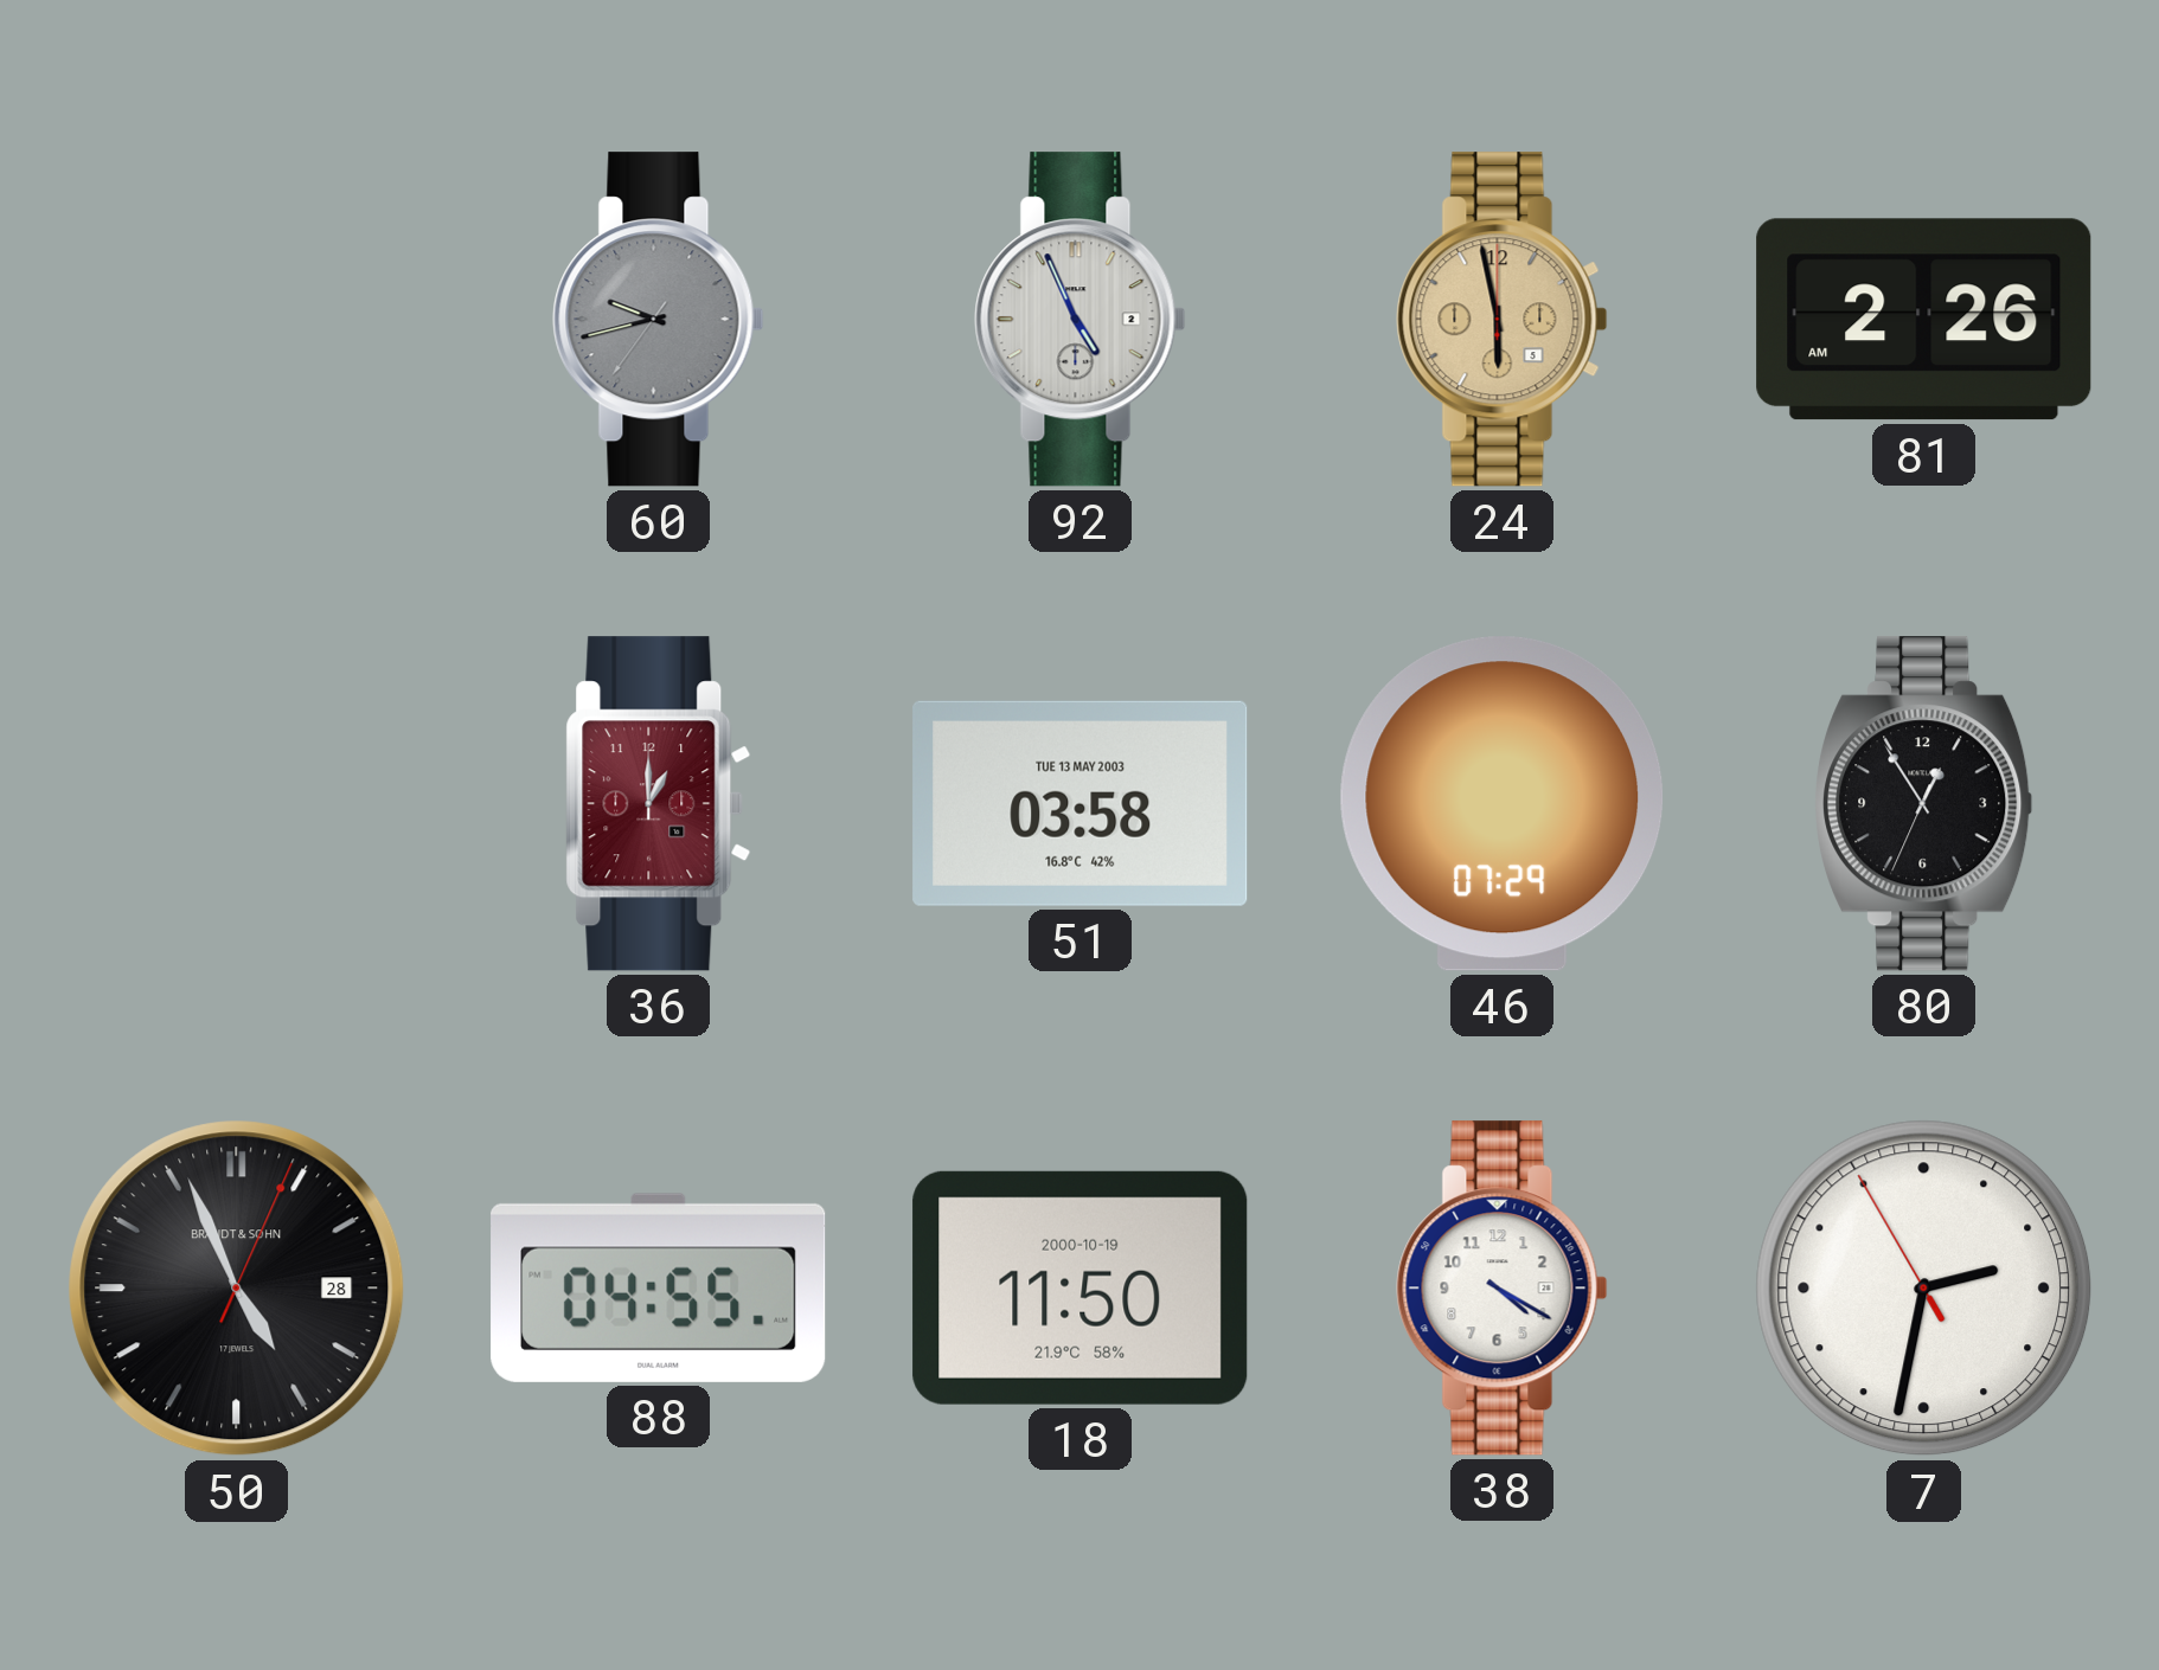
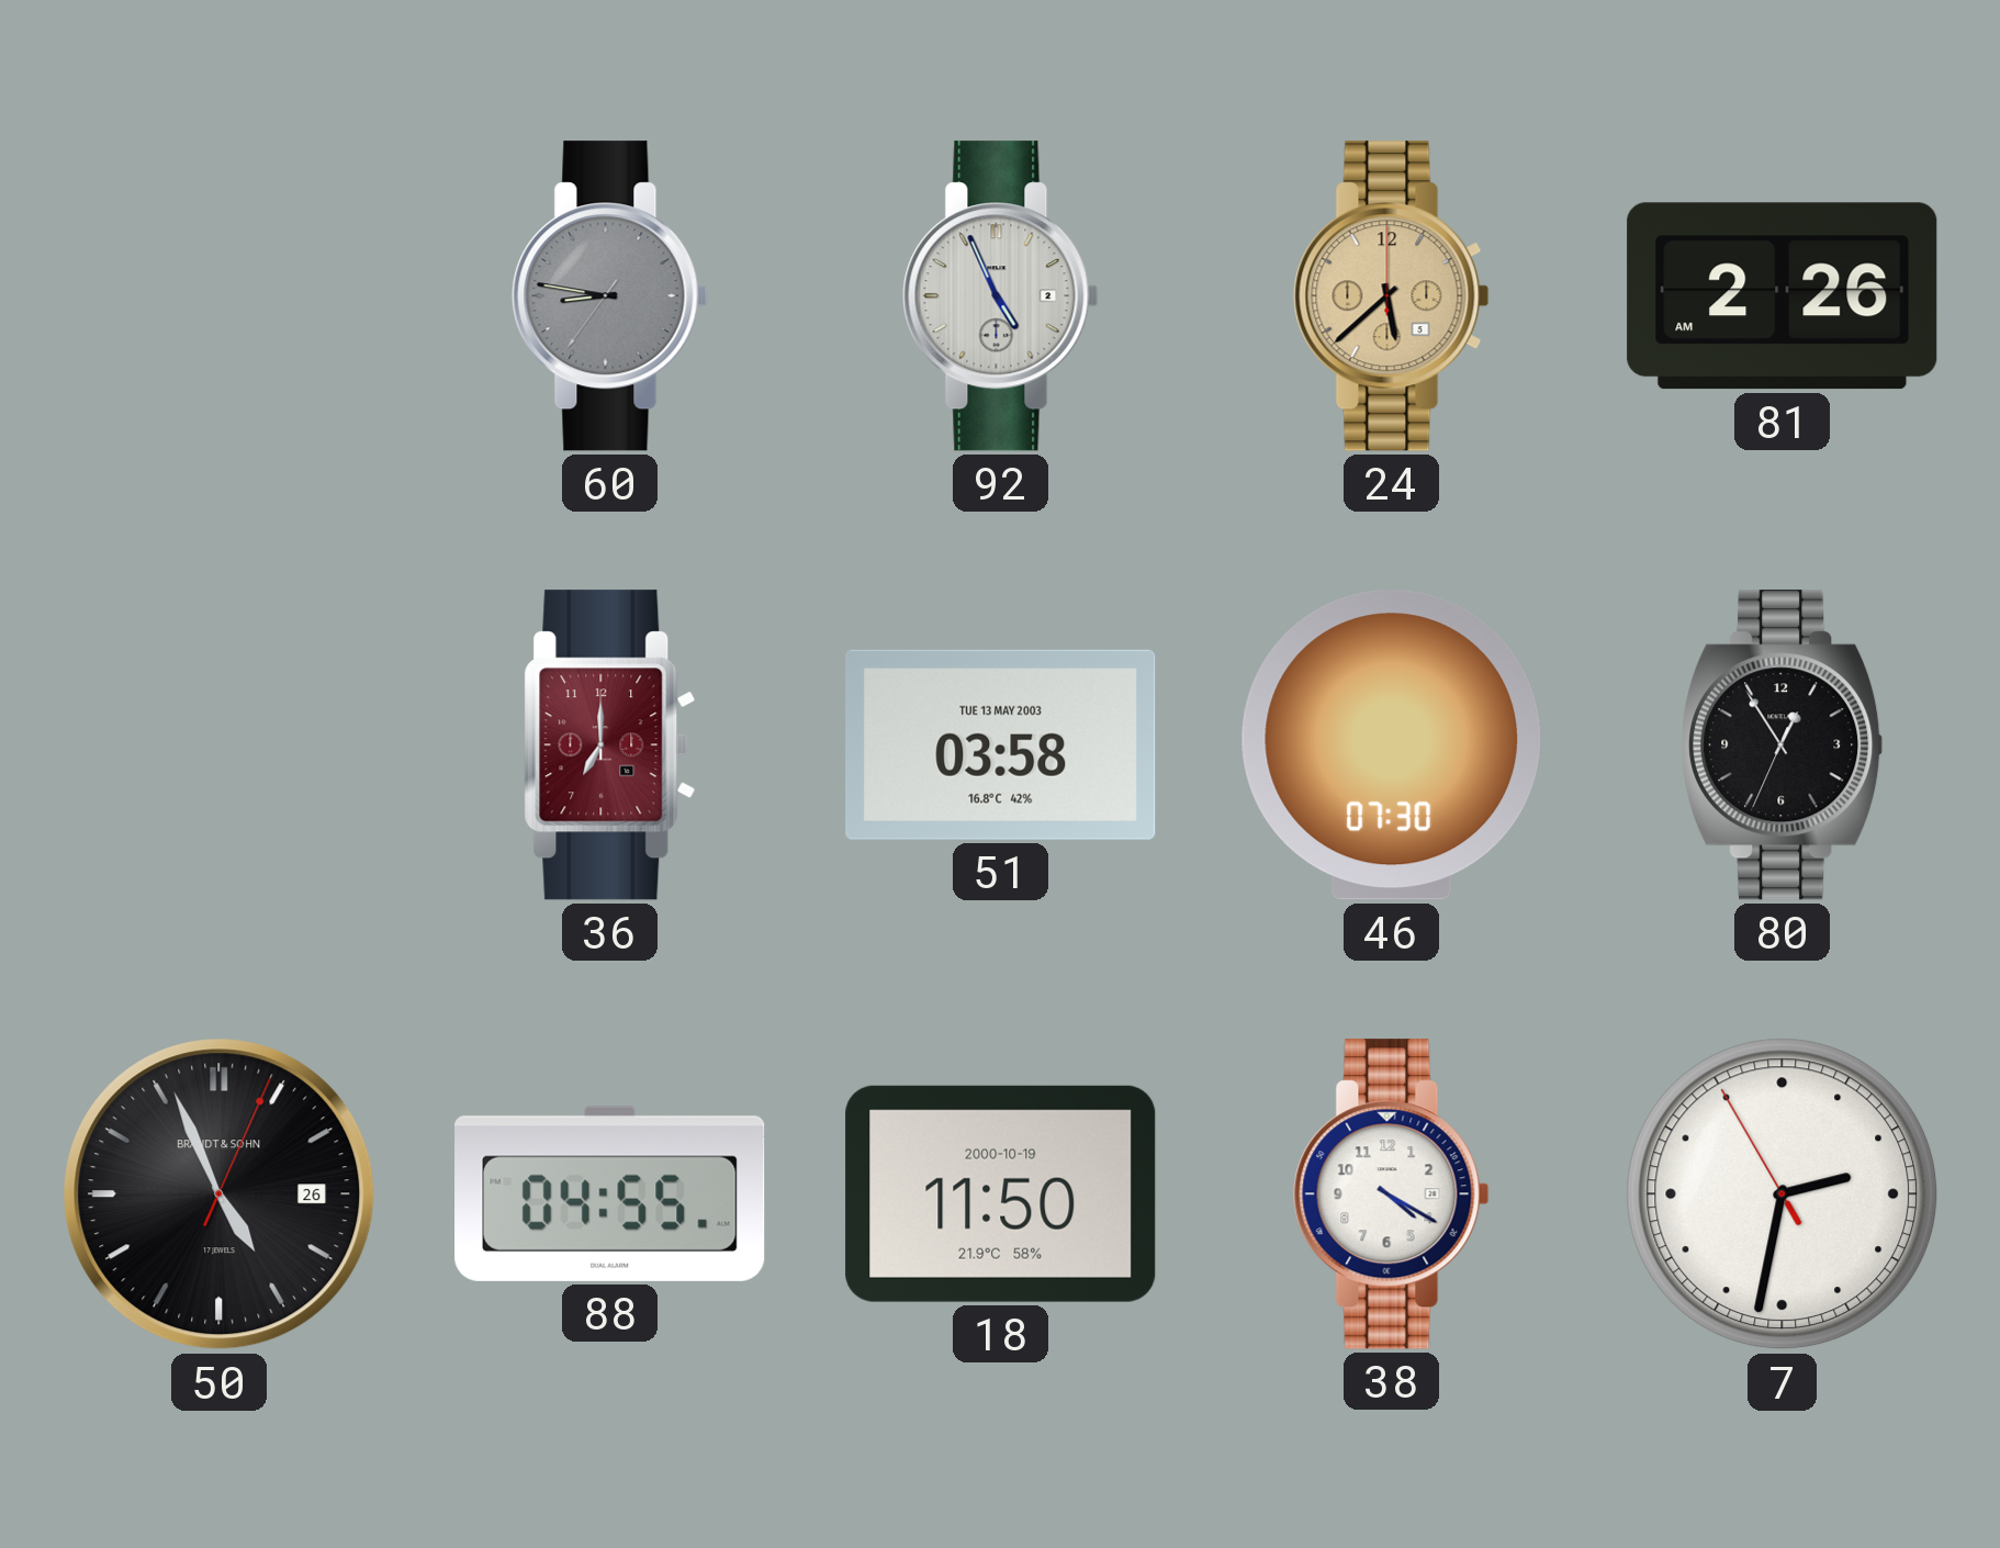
60: 9:42 -> 8:46
24: 5:58 -> 5:38
36: 1:00 -> 7:00
46: 07:29 -> 07:30
50 date: 28 -> 26
